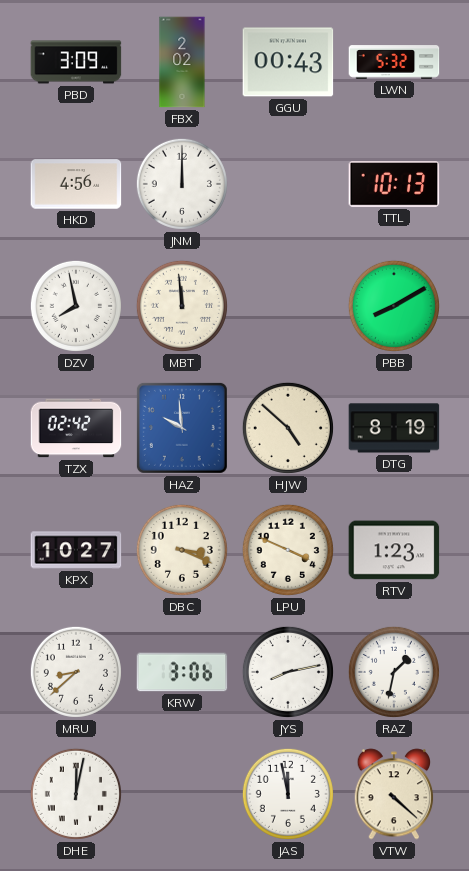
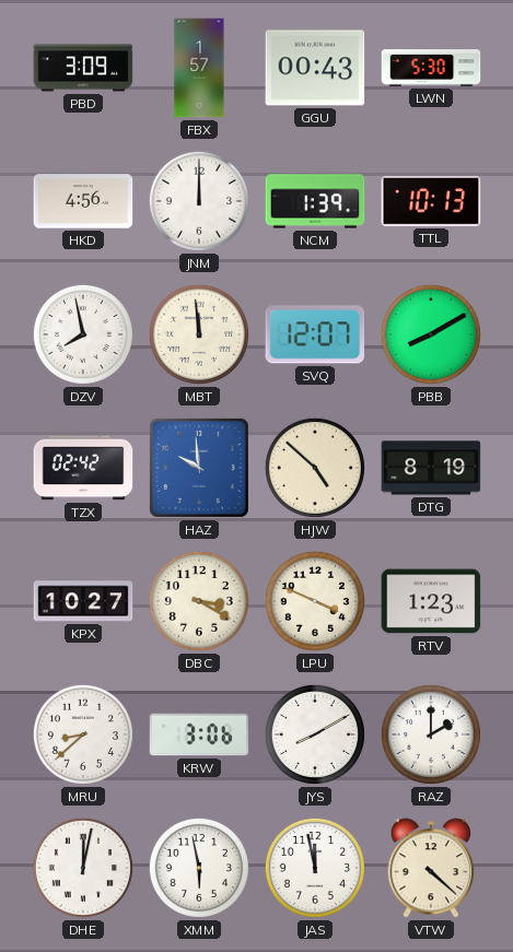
FBX: 2:02 -> 1:57
LWN: 5:32 -> 5:30
NCM: none -> 1:39
SVQ: none -> 12:07
DBC: 3:19 -> 3:20
JYS: 8:13 -> 8:10
RAZ: 1:32 -> 2:00
XMM: none -> 5:58
